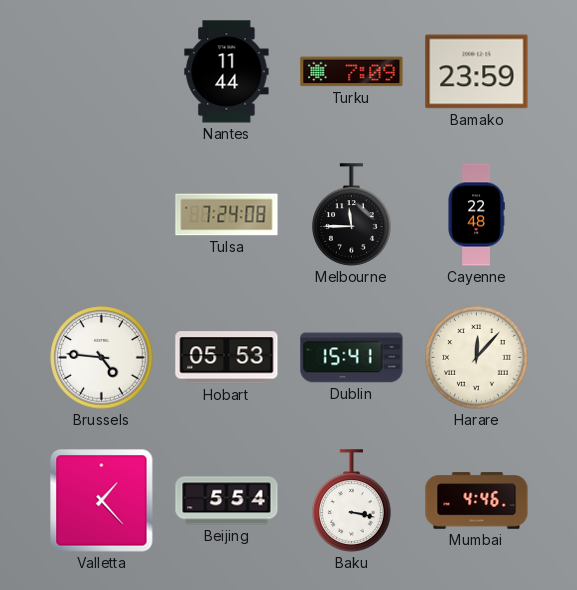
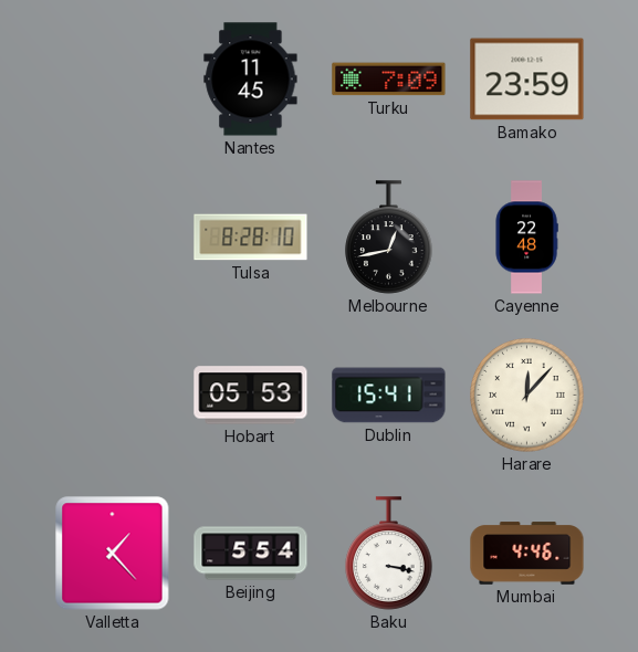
Nantes: 11:44 -> 11:45
Tulsa: 7:24 -> 8:28
Melbourne: 11:45 -> 12:43
Brussels: 4:46 -> none
